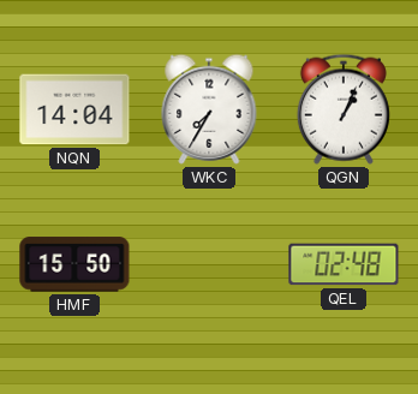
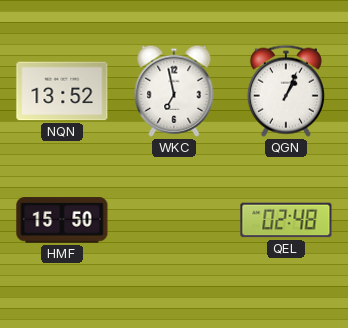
NQN: 14:04 -> 13:52
WKC: 7:35 -> 6:58
